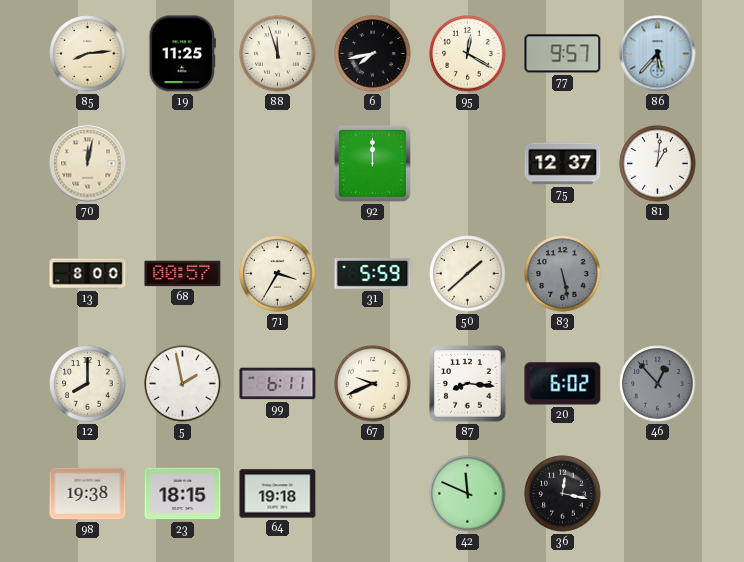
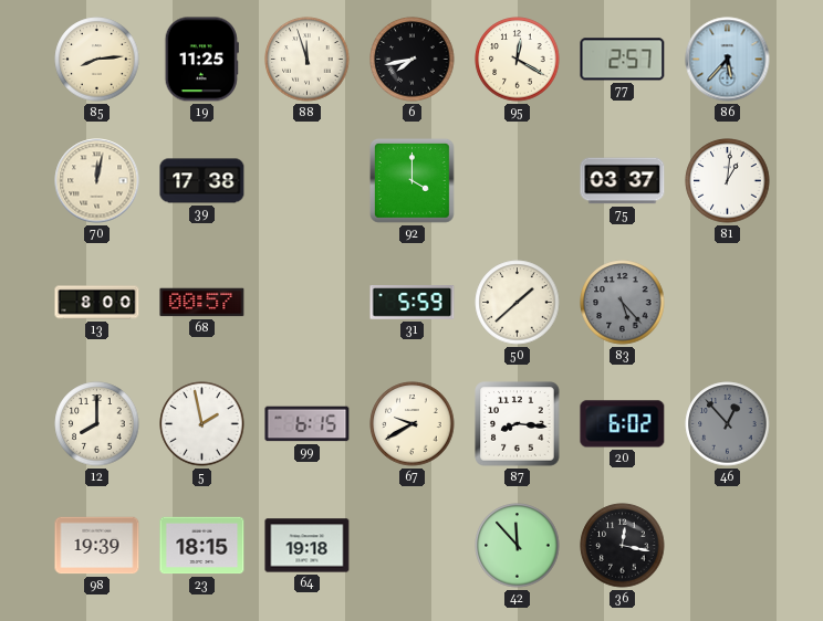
77: 9:57 -> 2:57
39: none -> 17:38
92: 12:00 -> 4:00
75: 12:37 -> 03:37
71: 3:35 -> none
83: 5:28 -> 5:23
99: 6:11 -> 6:15
67: 9:41 -> 9:40
98: 19:38 -> 19:39
42: 11:49 -> 11:53
